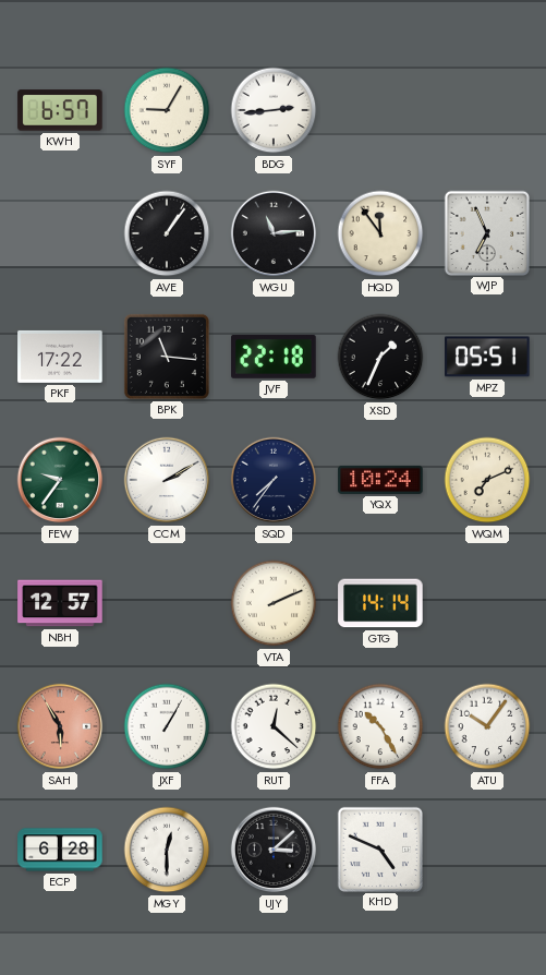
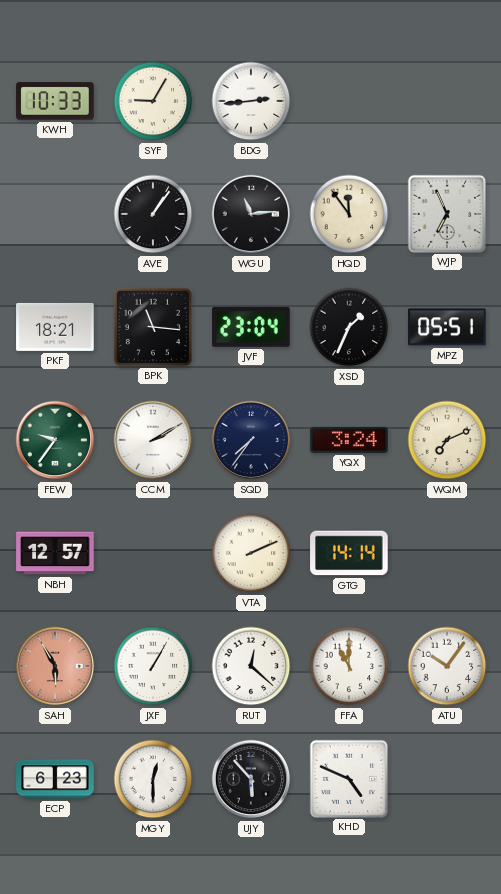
KWH: 6:57 -> 10:33
PKF: 17:22 -> 18:21
JVF: 22:18 -> 23:04
YQX: 10:24 -> 3:24
FFA: 10:25 -> 11:00
ECP: 6:28 -> 6:23
UJY: 3:08 -> 5:53
